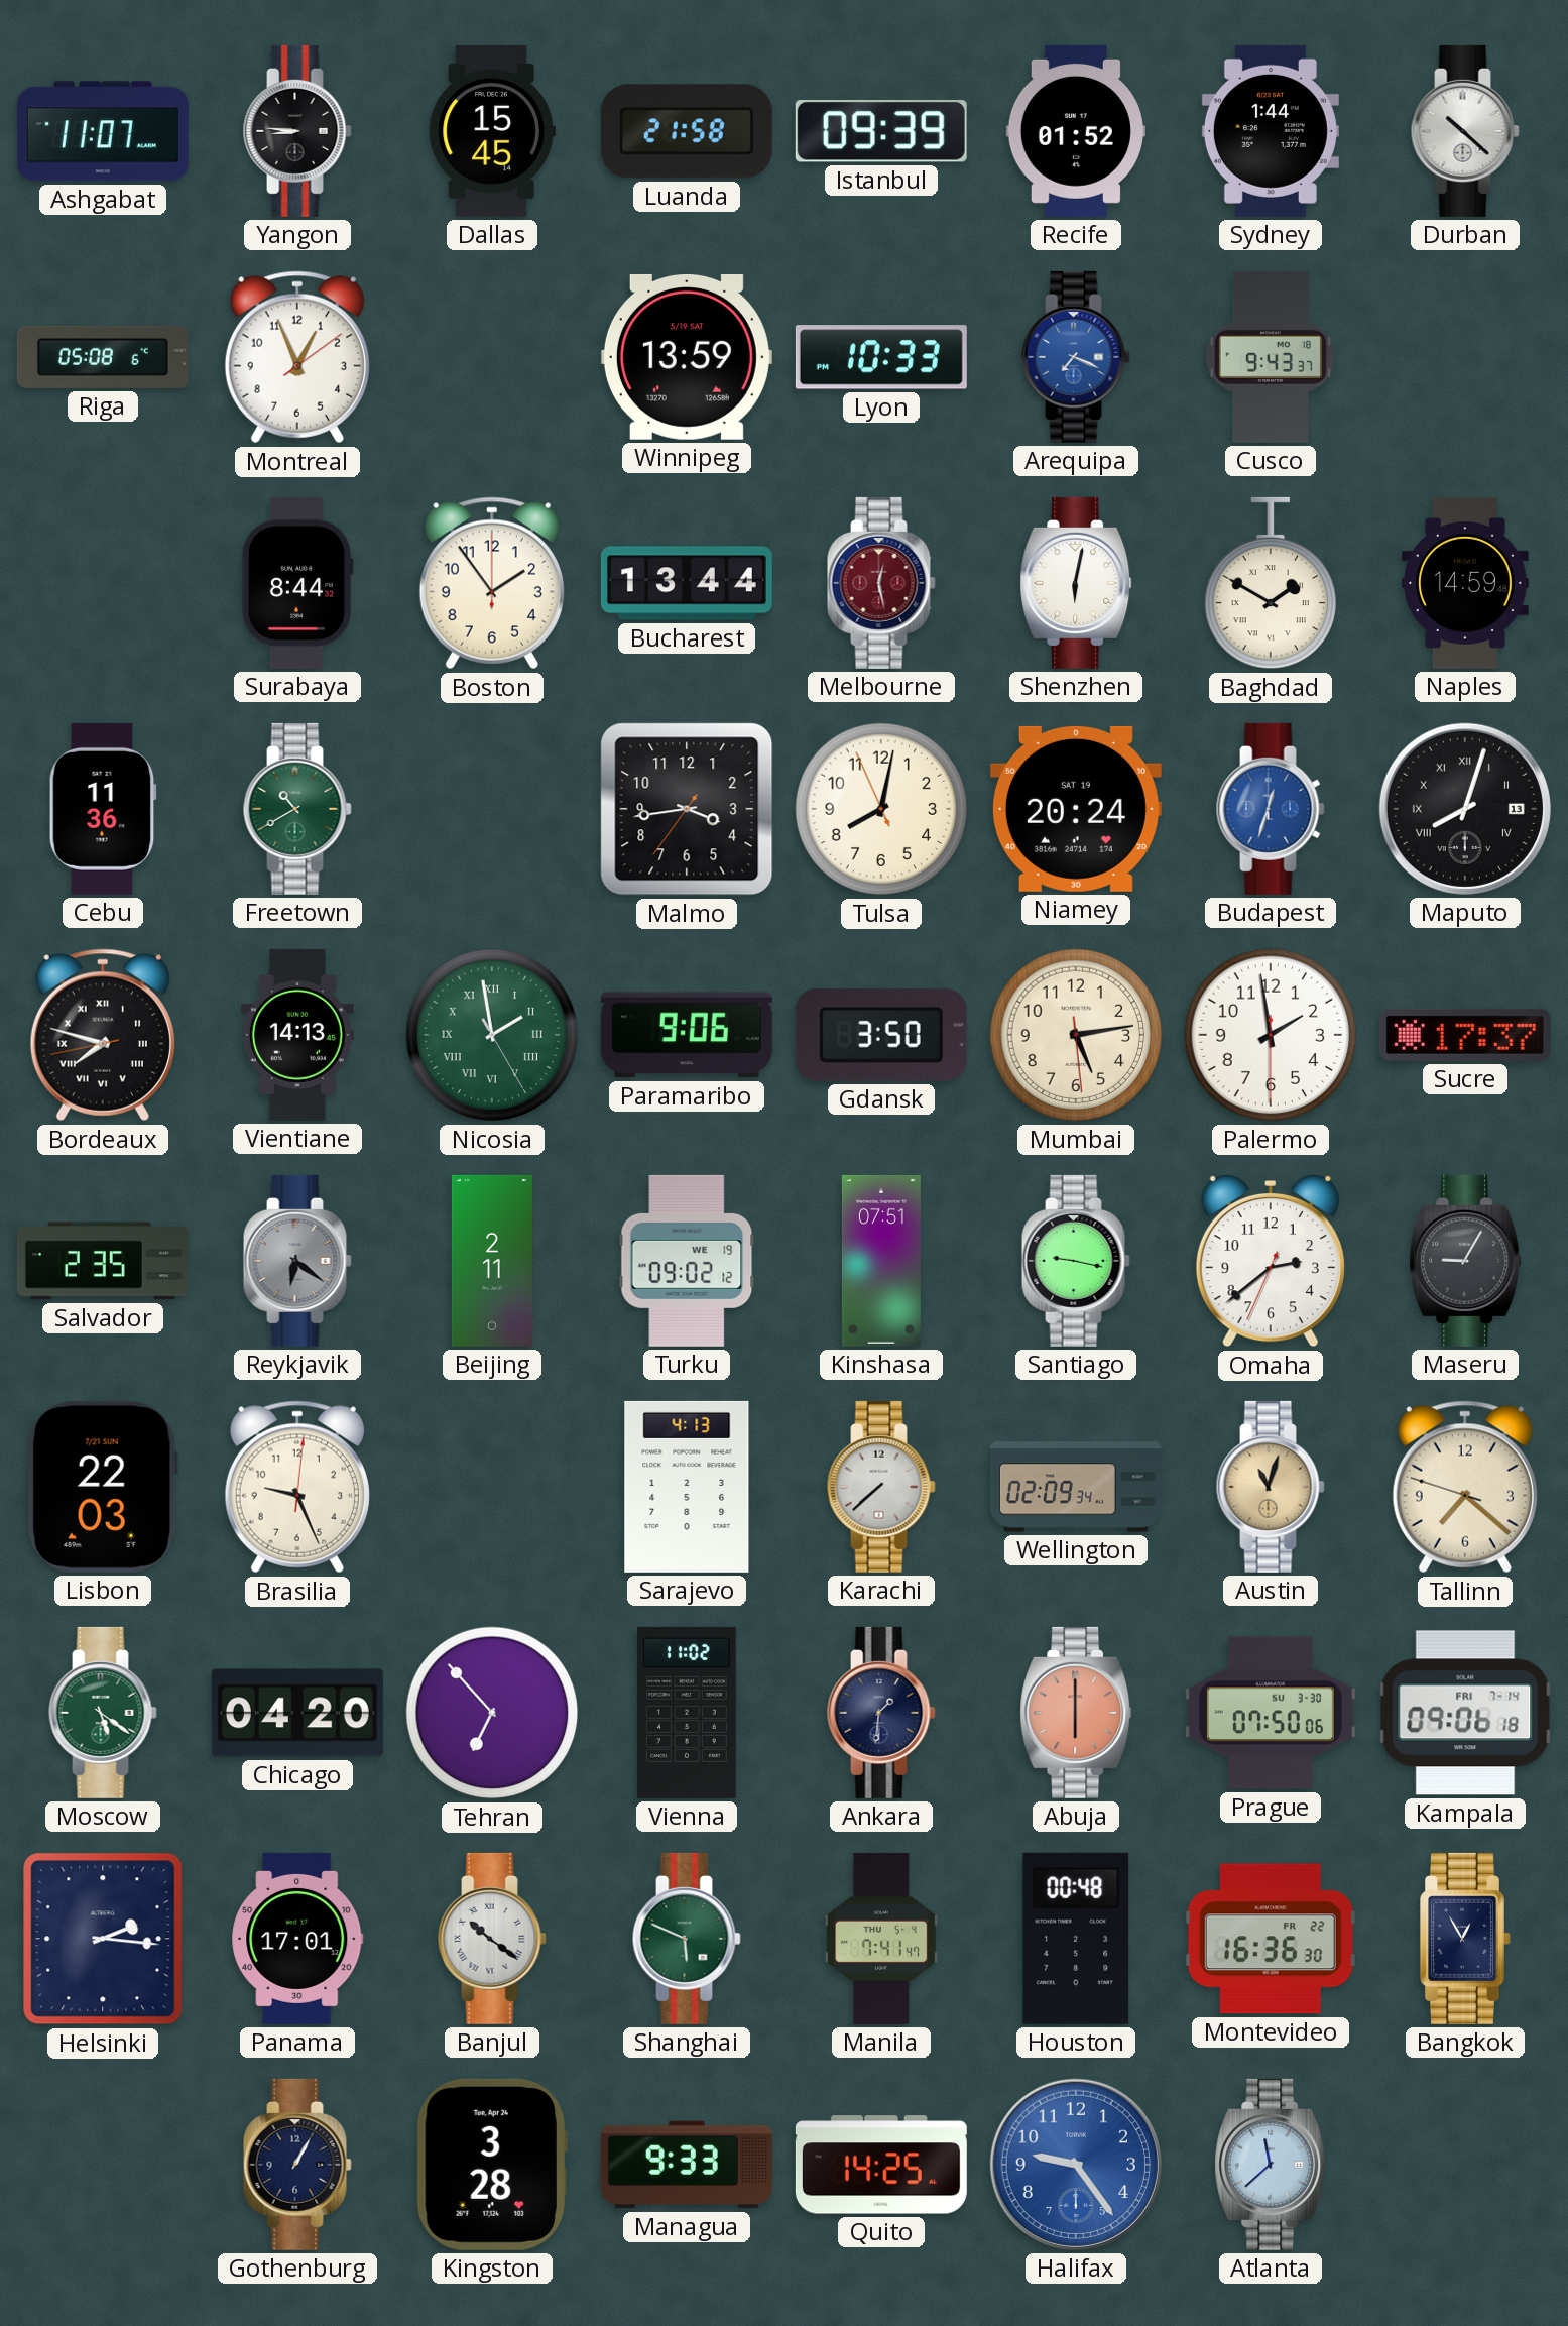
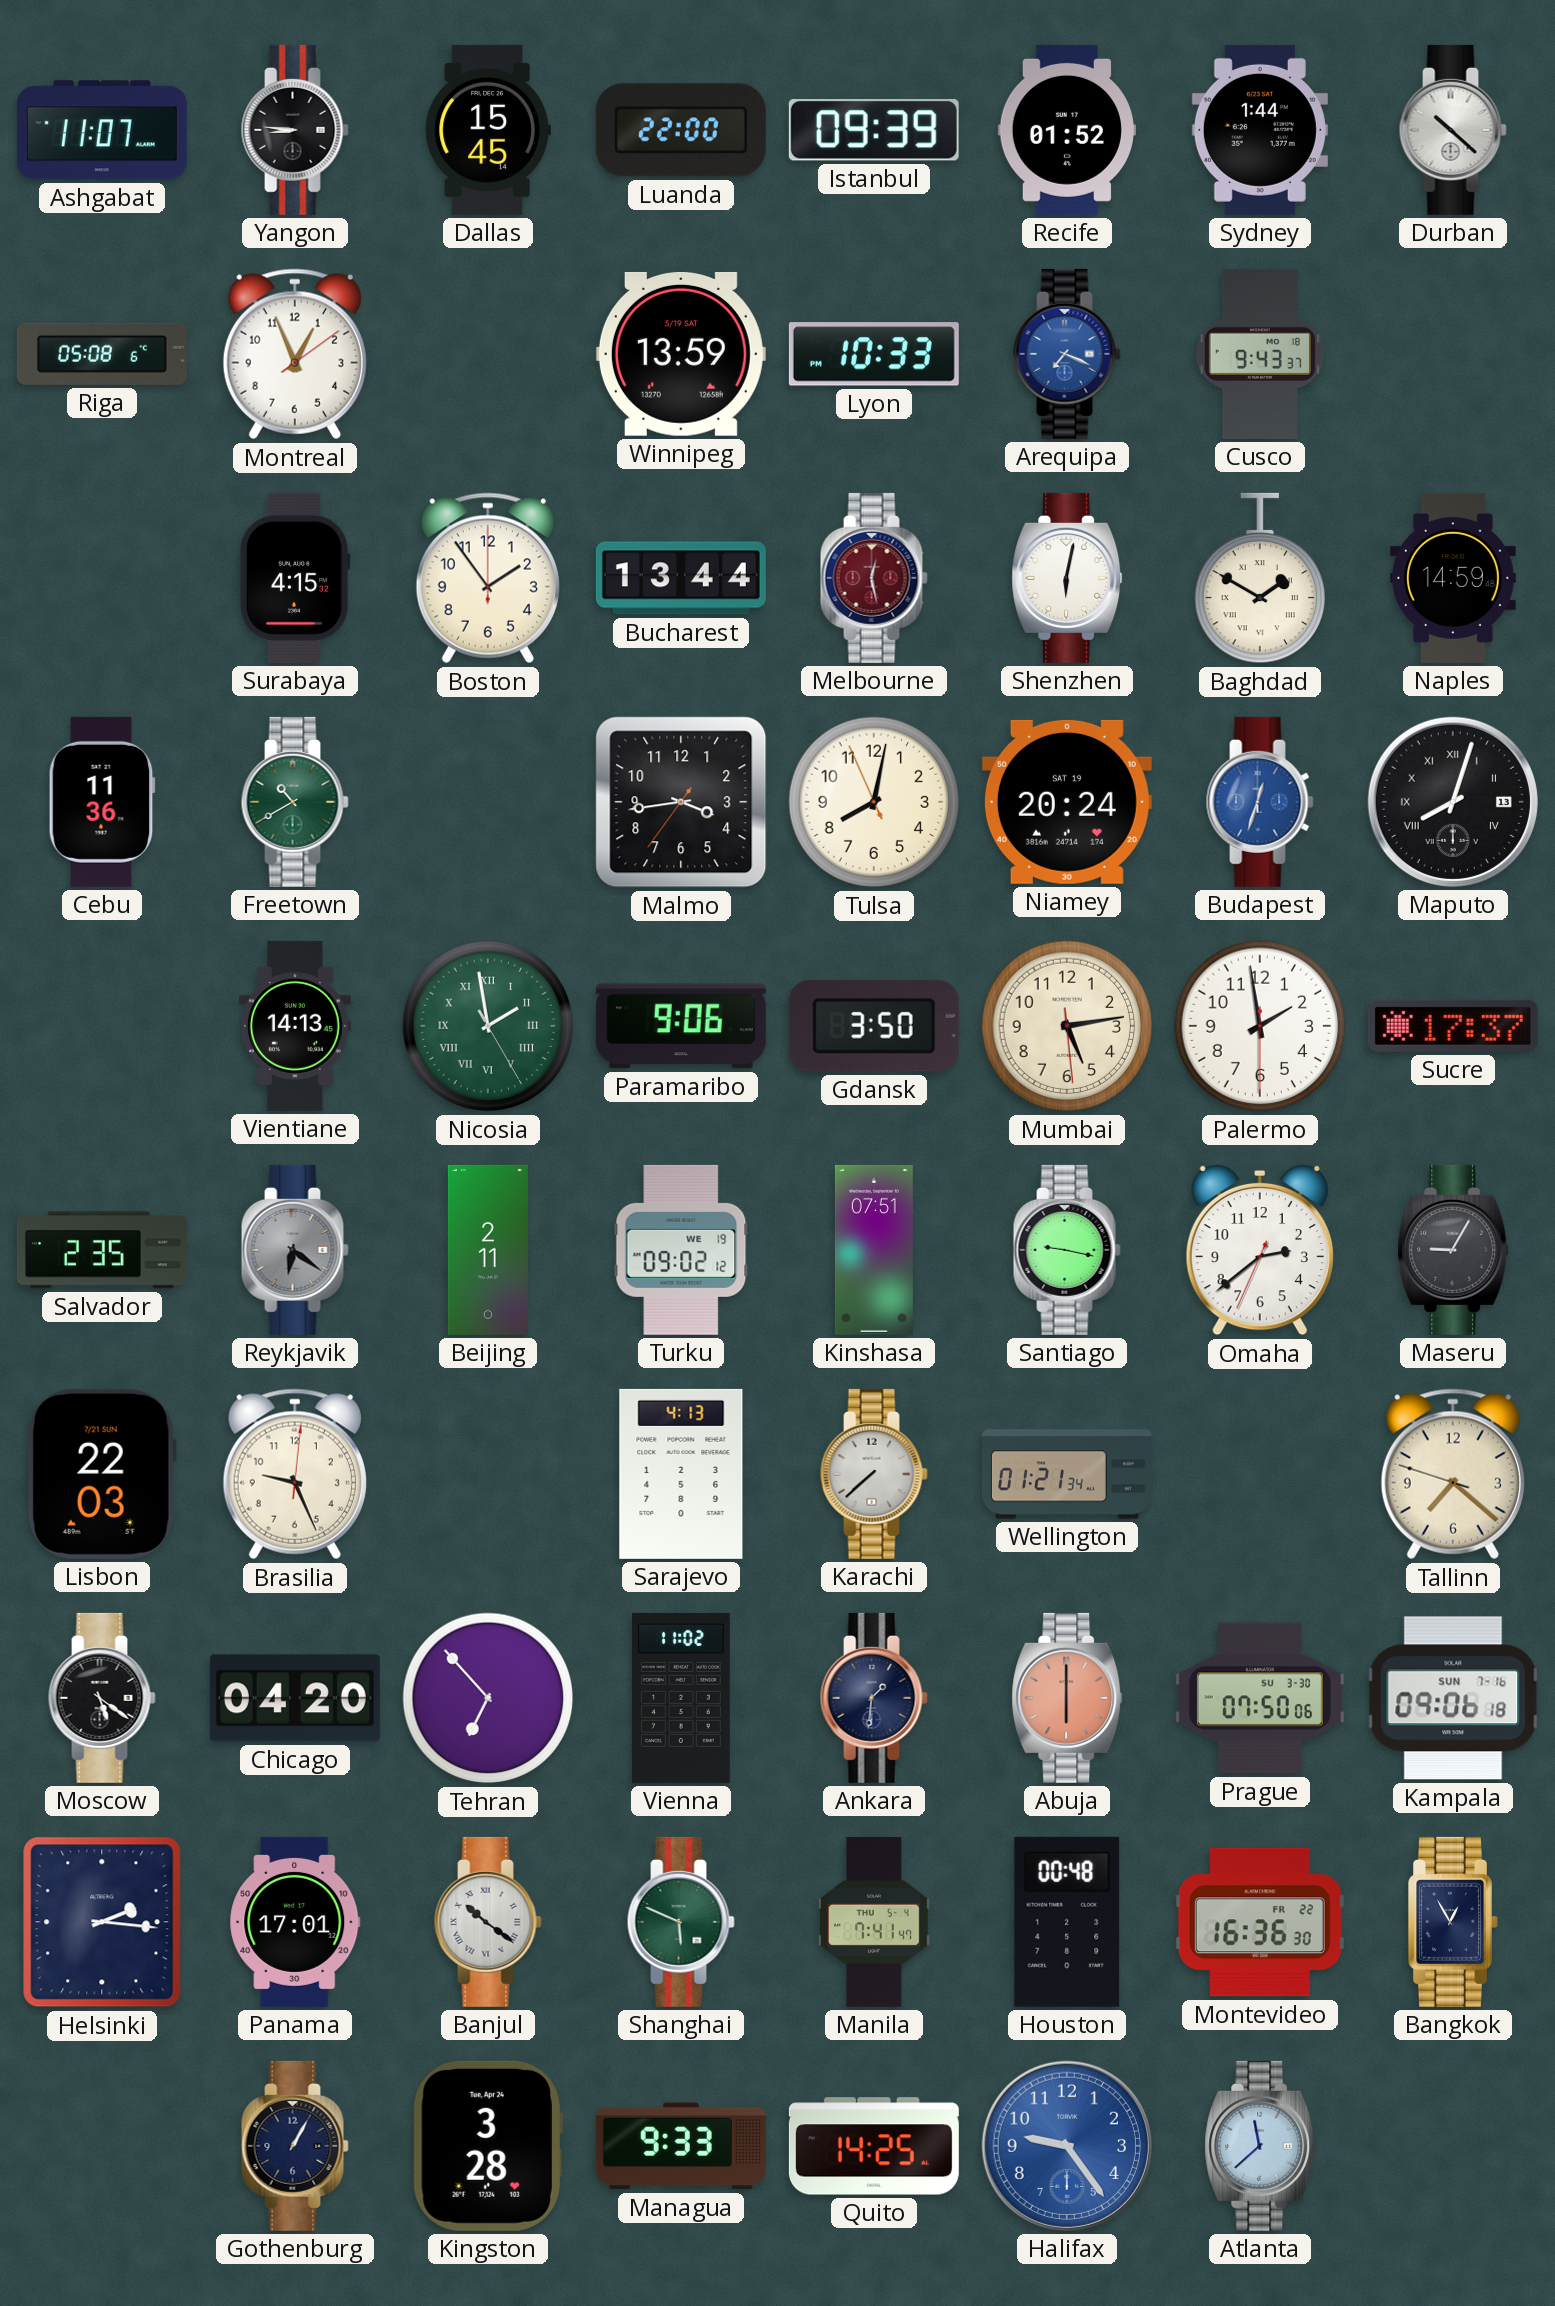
Luanda: 21:58 -> 22:00
Surabaya: 8:44 -> 4:15
Bordeaux: 7:47 -> none
Wellington: 02:09 -> 01:21
Austin: 11:03 -> none
Moscow dial: green -> black
Kampala date: FRI 7-14 -> SUN 7-16
